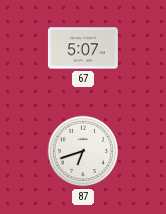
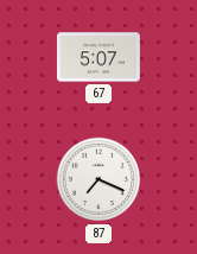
87: 6:42 -> 7:19
